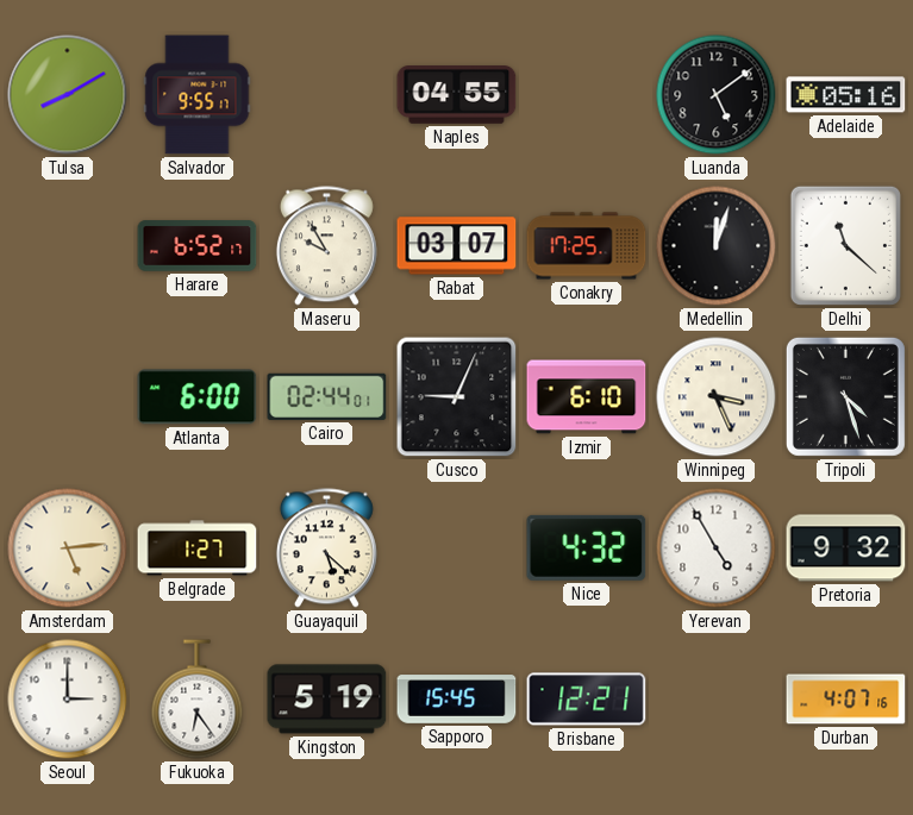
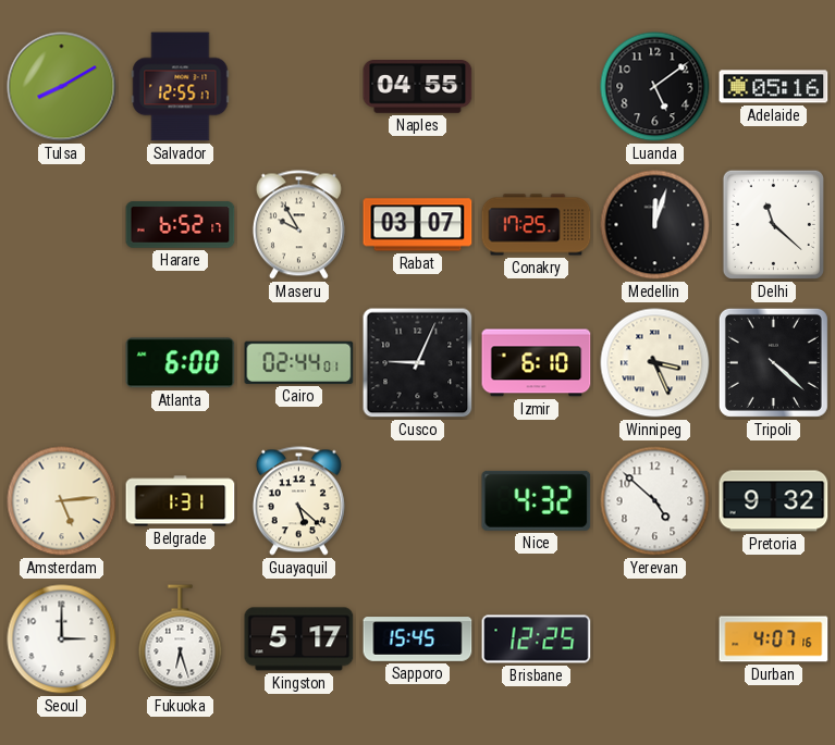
Salvador: 9:55 -> 12:55
Tripoli: 4:27 -> 4:22
Belgrade: 1:27 -> 1:31
Yerevan: 4:55 -> 4:52
Fukuoka: 6:24 -> 6:27
Kingston: 5:19 -> 5:17
Brisbane: 12:21 -> 12:25
